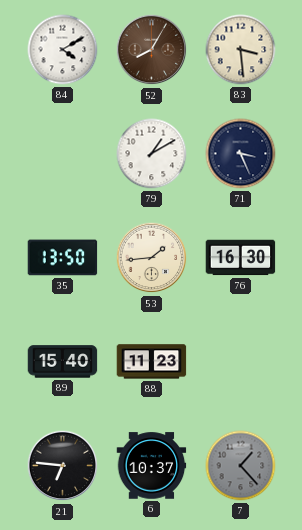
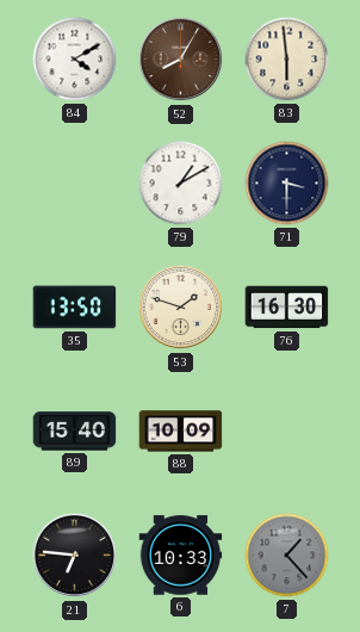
83: 3:29 -> 5:59
71: 3:26 -> 3:30
53: 1:44 -> 1:48
88: 11:23 -> 10:09
6: 10:37 -> 10:33
